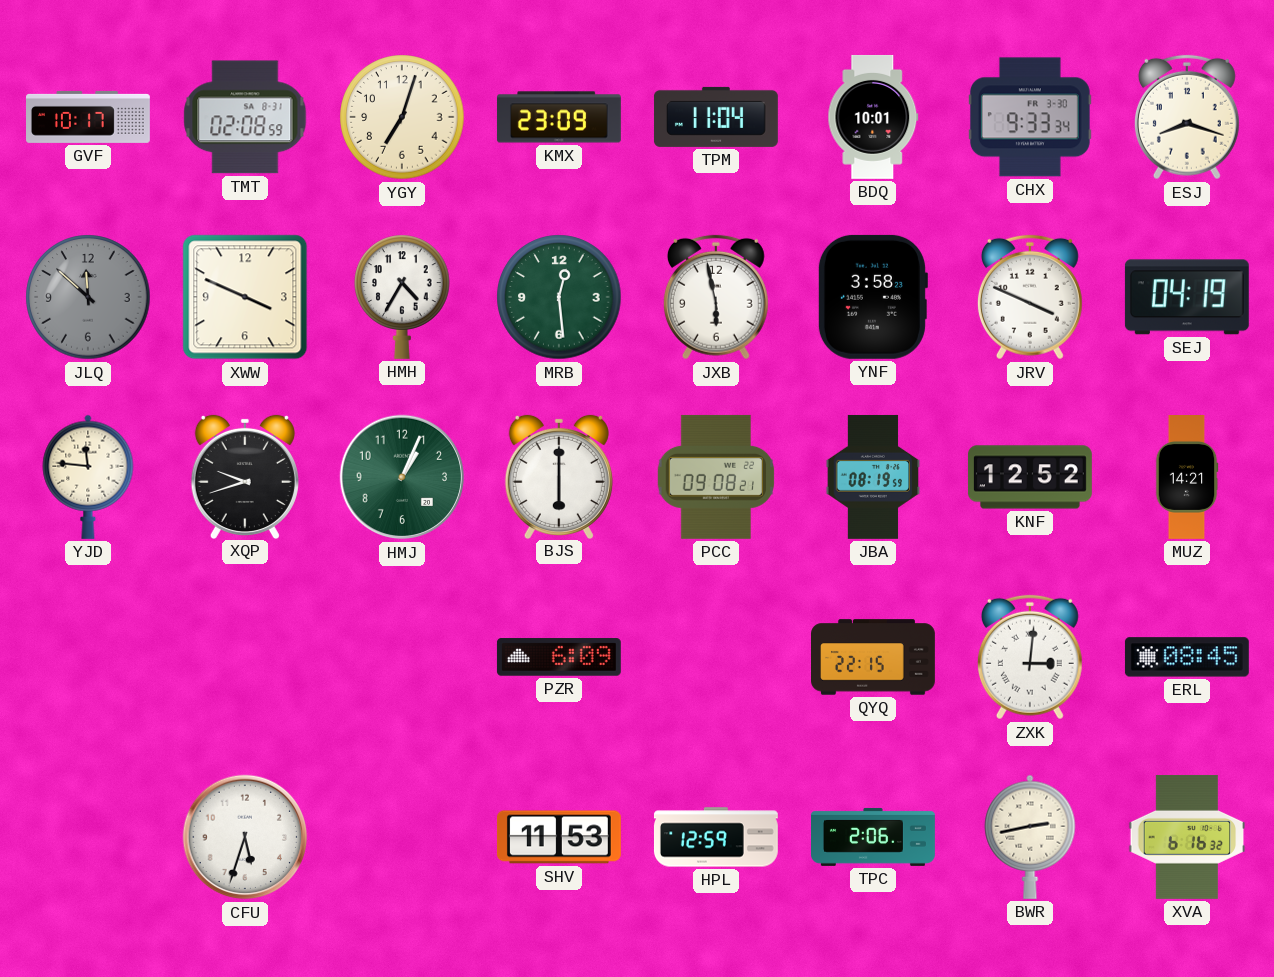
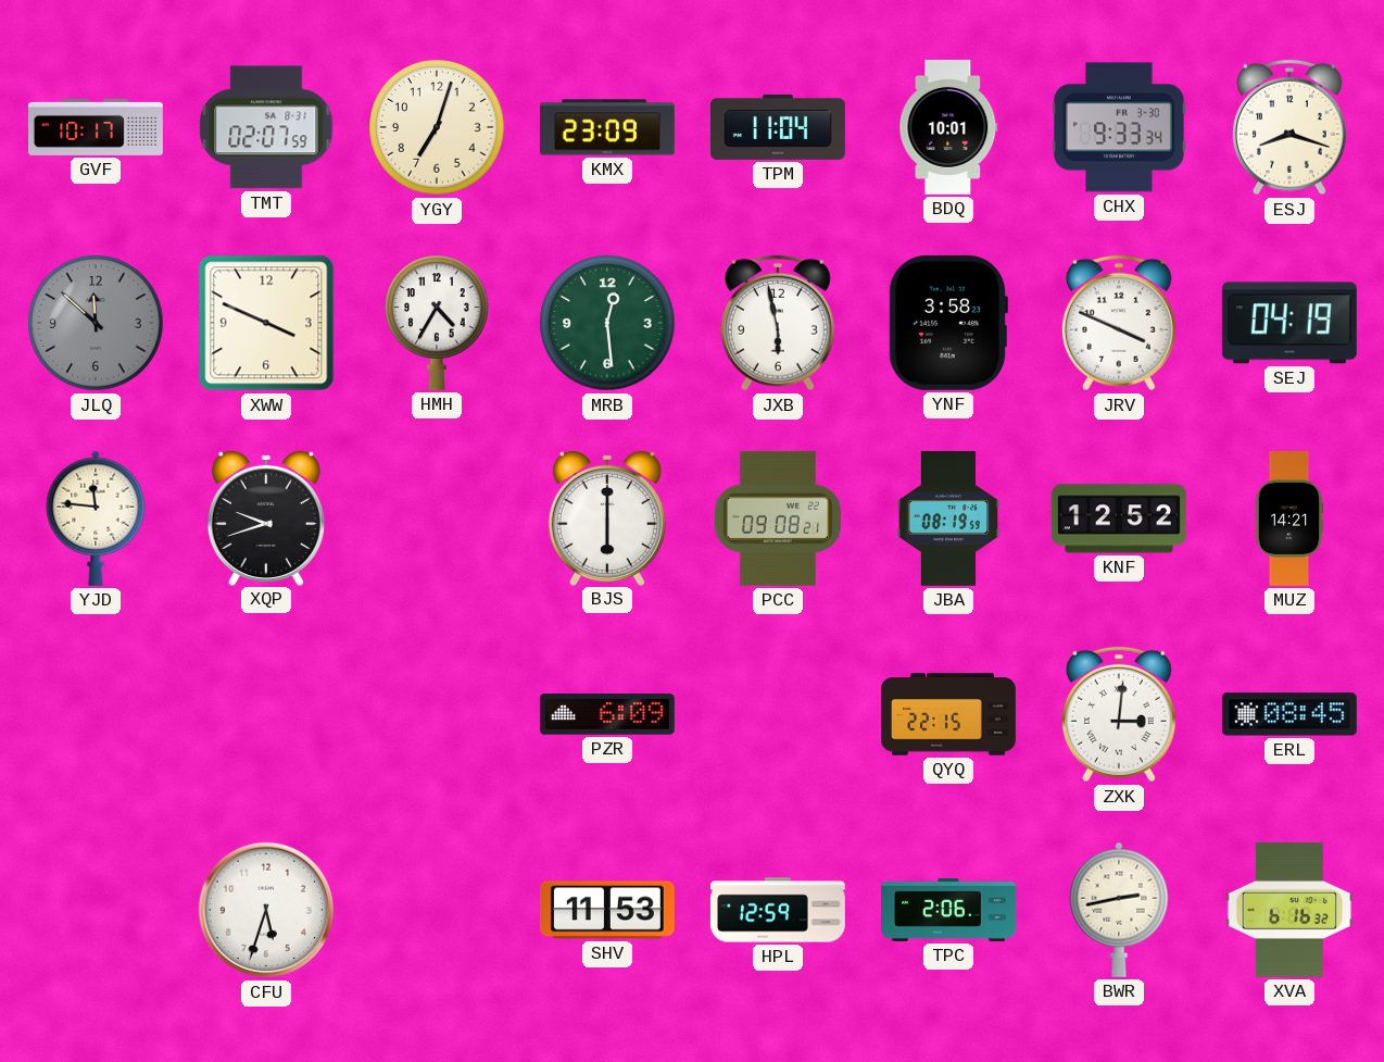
TMT: 02:08 -> 02:07
HMJ: 1:04 -> none
